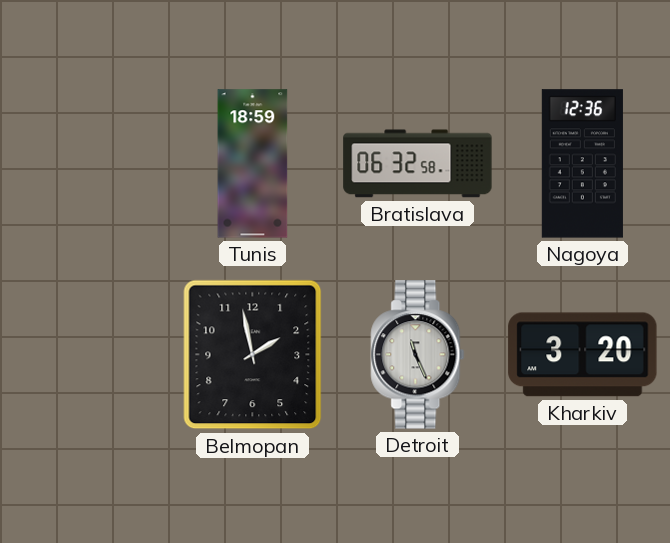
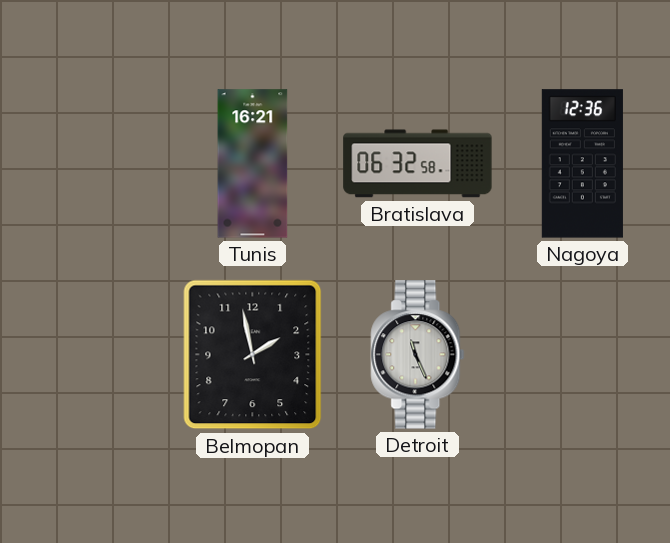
Tunis: 18:59 -> 16:21
Kharkiv: 3:20 -> none
